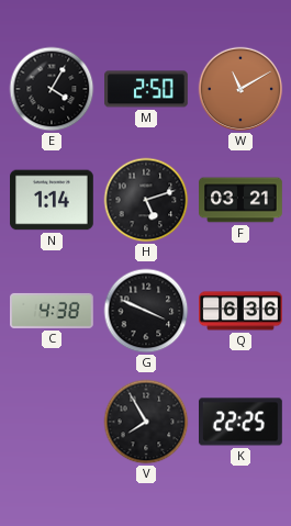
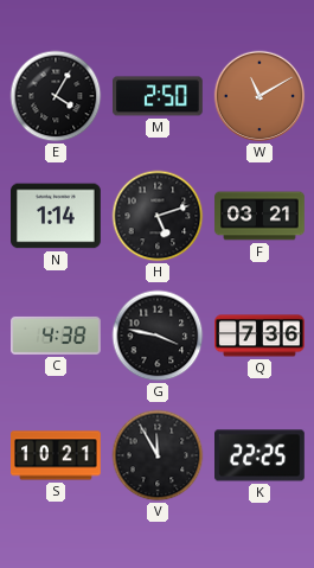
G: 3:49 -> 3:47
Q: 6:36 -> 7:36
S: none -> 10:21
V: 7:55 -> 11:55
